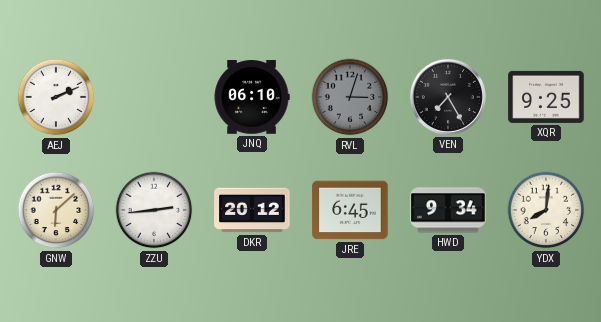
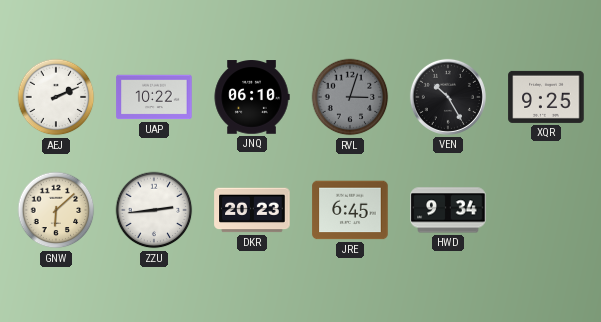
UAP: none -> 10:22
VEN: 7:25 -> 10:25
DKR: 20:12 -> 20:23
YDX: 8:01 -> none
